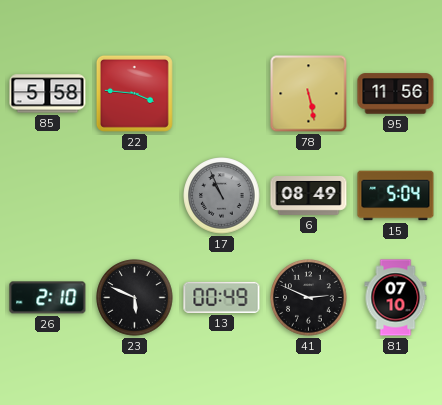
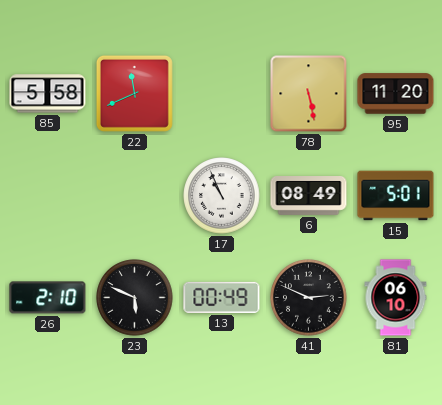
22: 3:46 -> 11:41
95: 11:56 -> 11:20
17 dial: grey -> white
15: 5:04 -> 5:01
81: 07:10 -> 06:10
